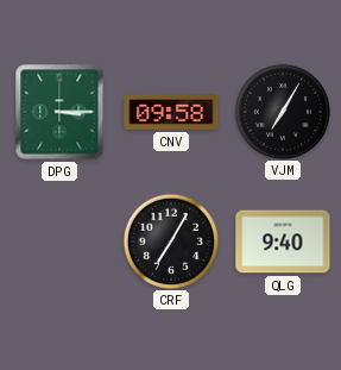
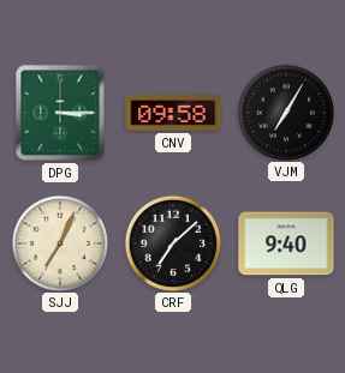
SJJ: none -> 7:04
CRF: 7:05 -> 7:08
